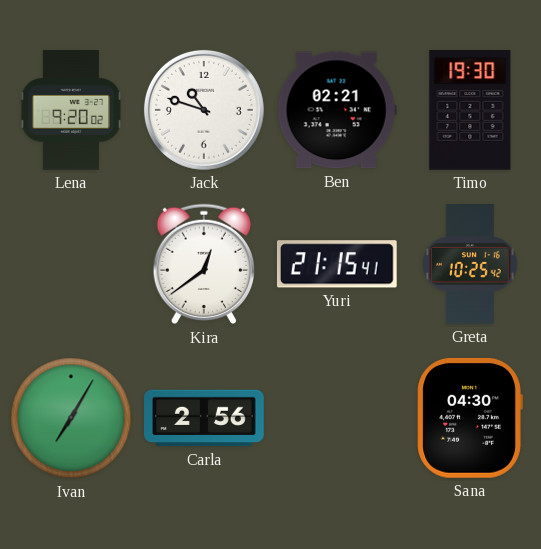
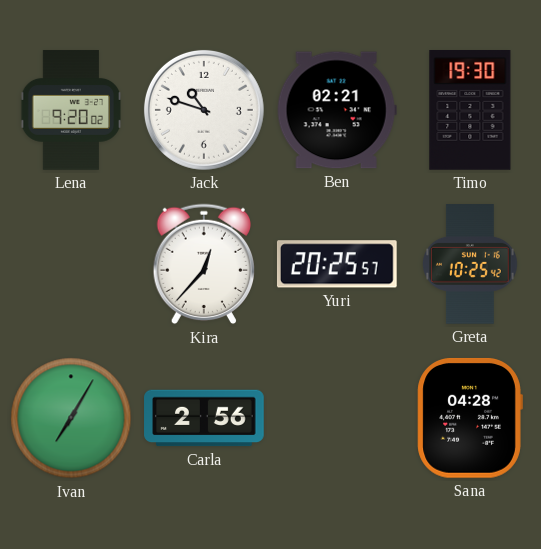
Kira: 12:39 -> 12:37
Yuri: 21:15 -> 20:25
Sana: 04:30 -> 04:28
